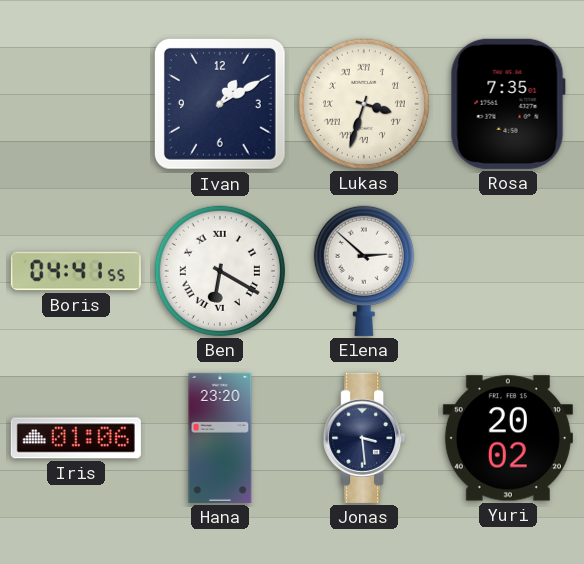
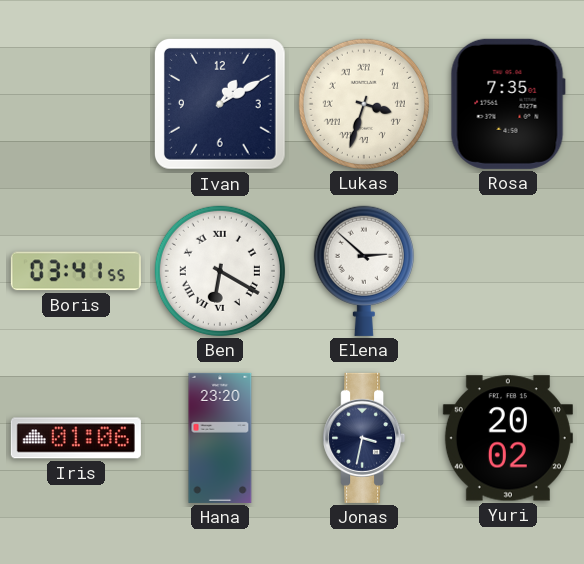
Boris: 04:41 -> 03:41
Jonas: 3:29 -> 3:32
